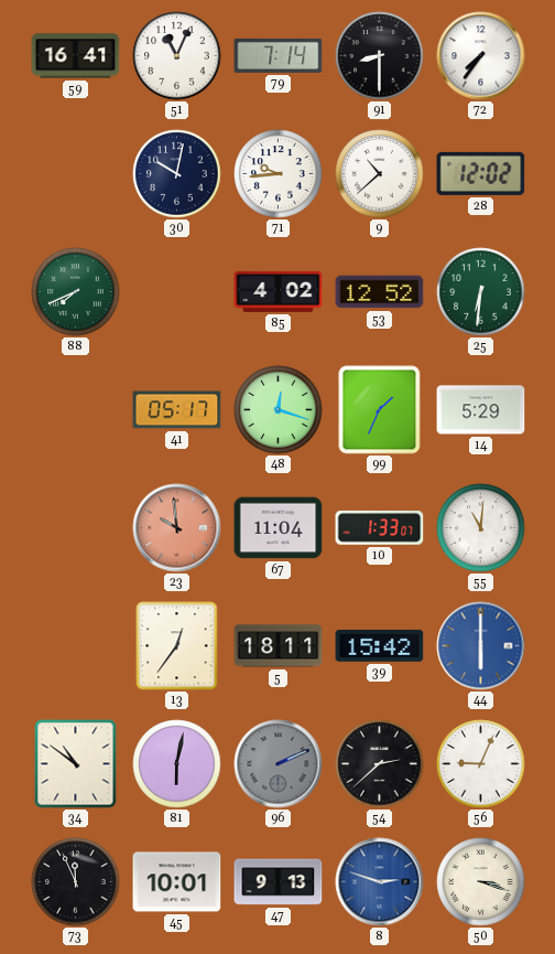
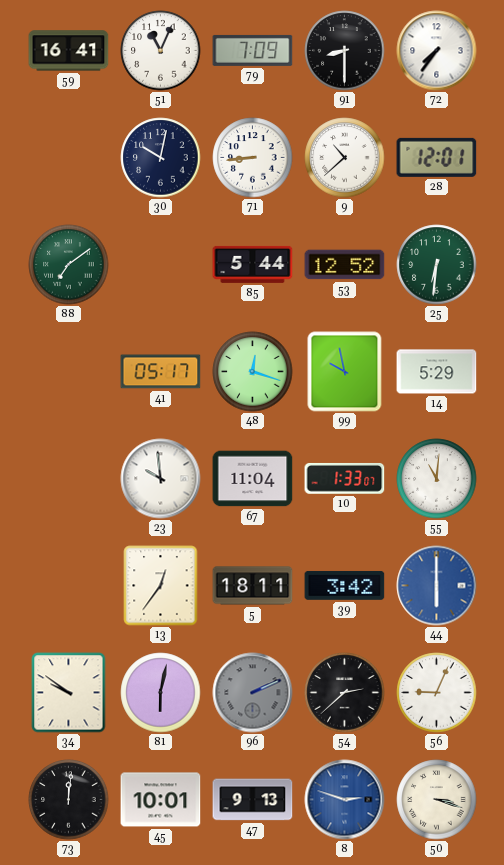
79: 7:14 -> 7:09
71: 9:44 -> 8:44
28: 12:02 -> 12:01
88: 7:41 -> 7:09
85: 4:02 -> 5:44
99: 1:34 -> 9:58
23 dial: salmon -> white
39: 15:42 -> 3:42
34: 10:51 -> 9:51
73: 11:56 -> 12:01
